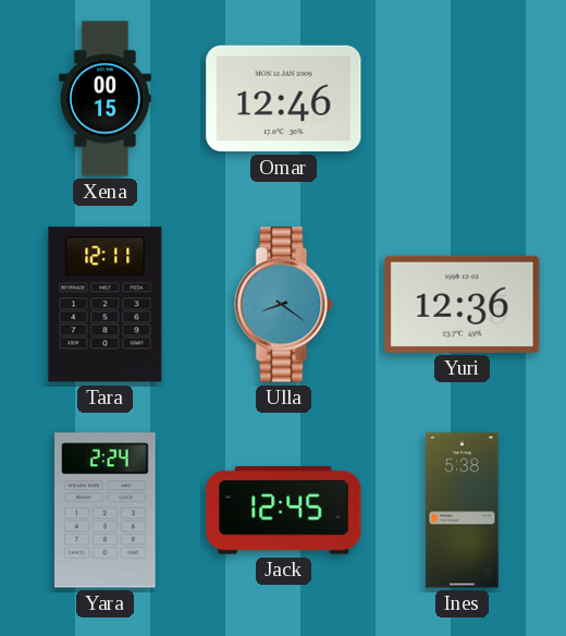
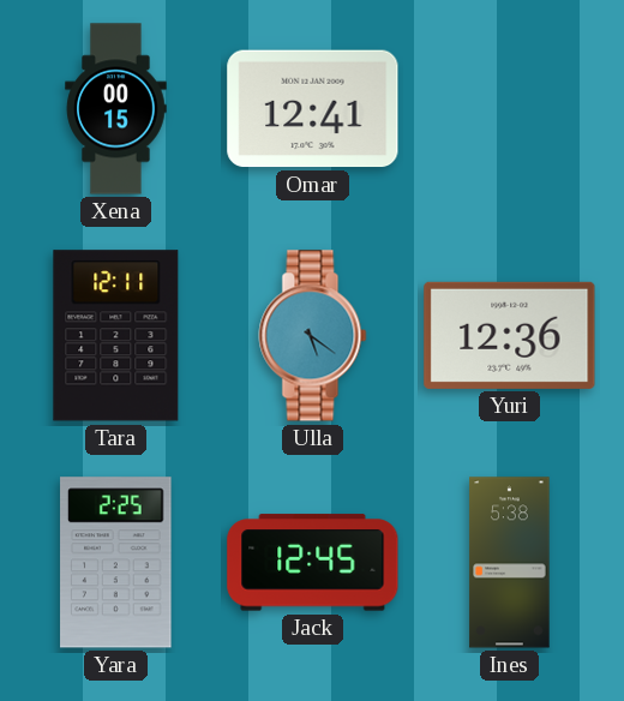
Omar: 12:46 -> 12:41
Ulla: 8:21 -> 5:21
Yara: 2:24 -> 2:25
